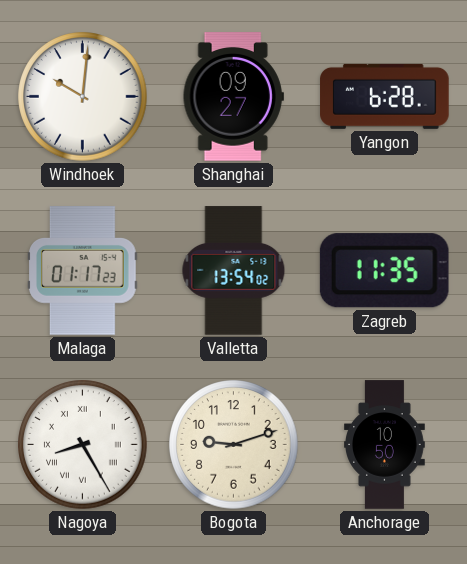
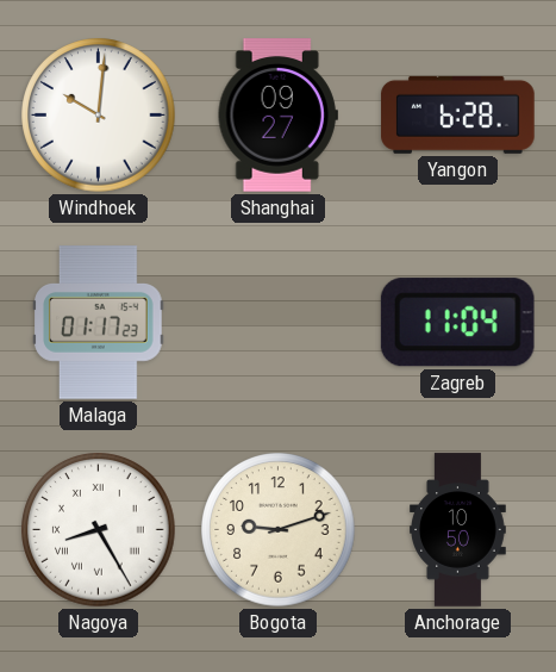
Valletta: 13:54 -> none
Zagreb: 11:35 -> 11:04
